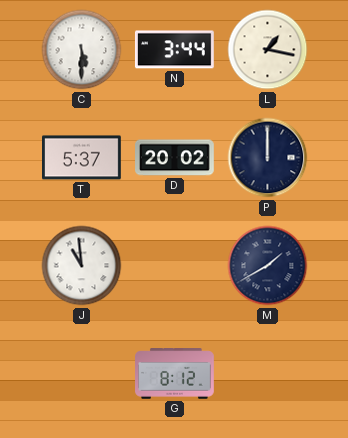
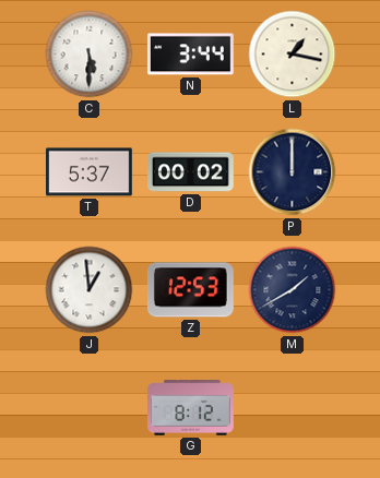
D: 20:02 -> 00:02
J: 10:59 -> 12:59
Z: none -> 12:53
